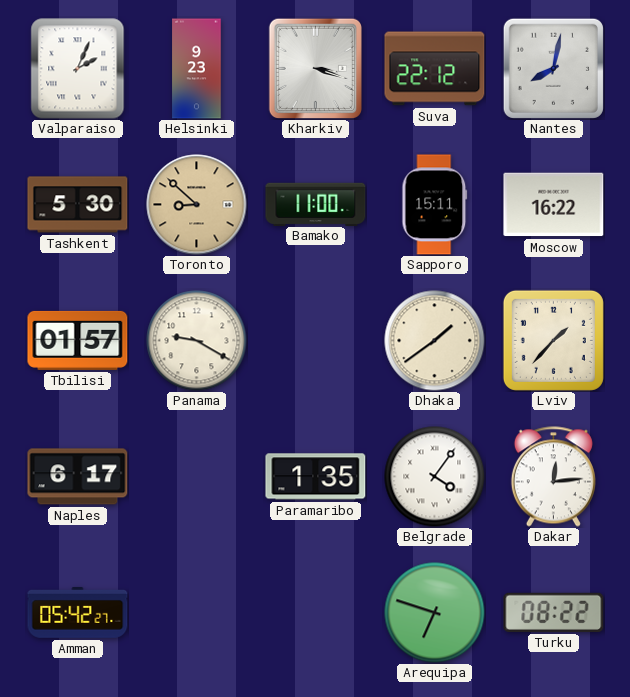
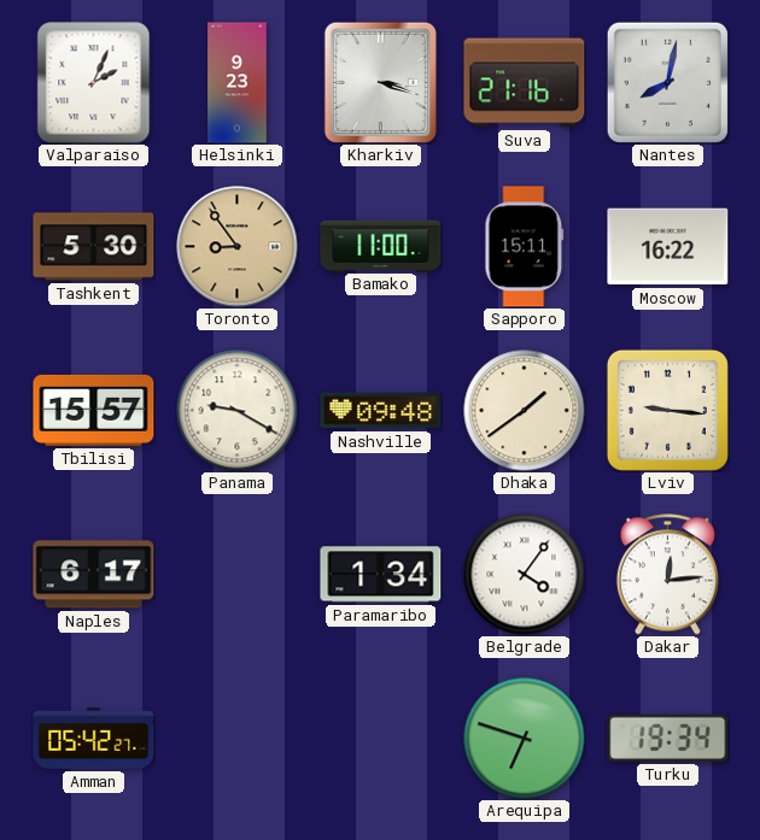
Suva: 22:12 -> 21:16
Toronto: 8:52 -> 8:54
Tbilisi: 01:57 -> 15:57
Nashville: none -> 09:48
Lviv: 1:37 -> 9:16
Paramaribo: 1:35 -> 1:34
Turku: 08:22 -> 19:34
